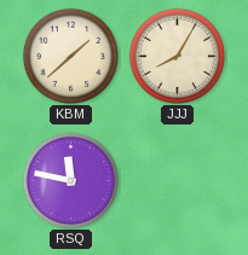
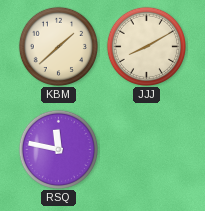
JJJ: 8:05 -> 8:10
